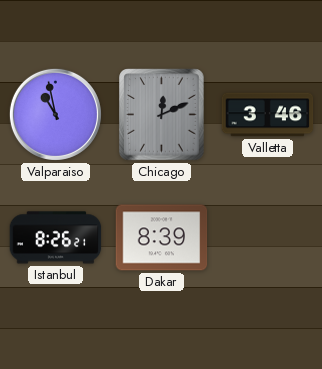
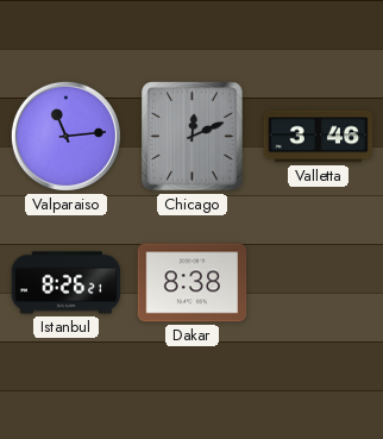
Valparaiso: 10:58 -> 11:14
Dakar: 8:39 -> 8:38
